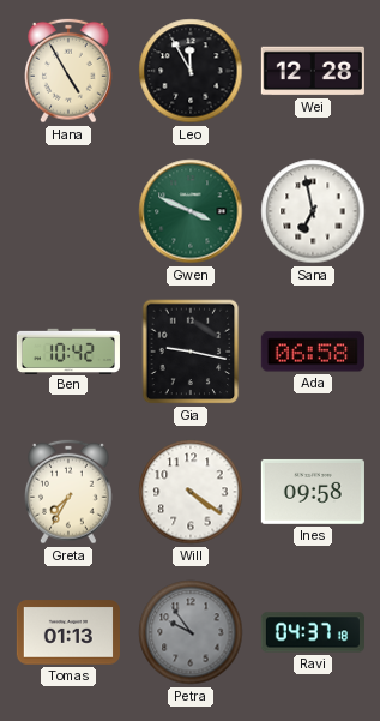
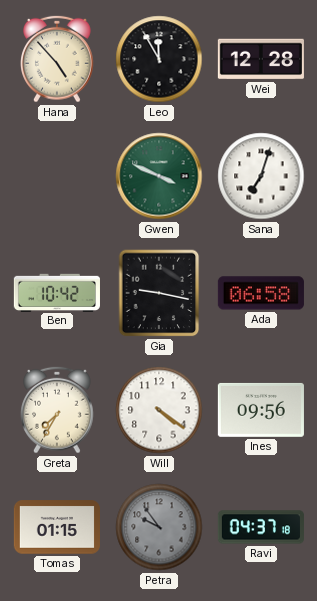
Hana: 4:55 -> 4:53
Sana: 6:58 -> 7:03
Ines: 09:58 -> 09:56
Tomas: 01:13 -> 01:15
